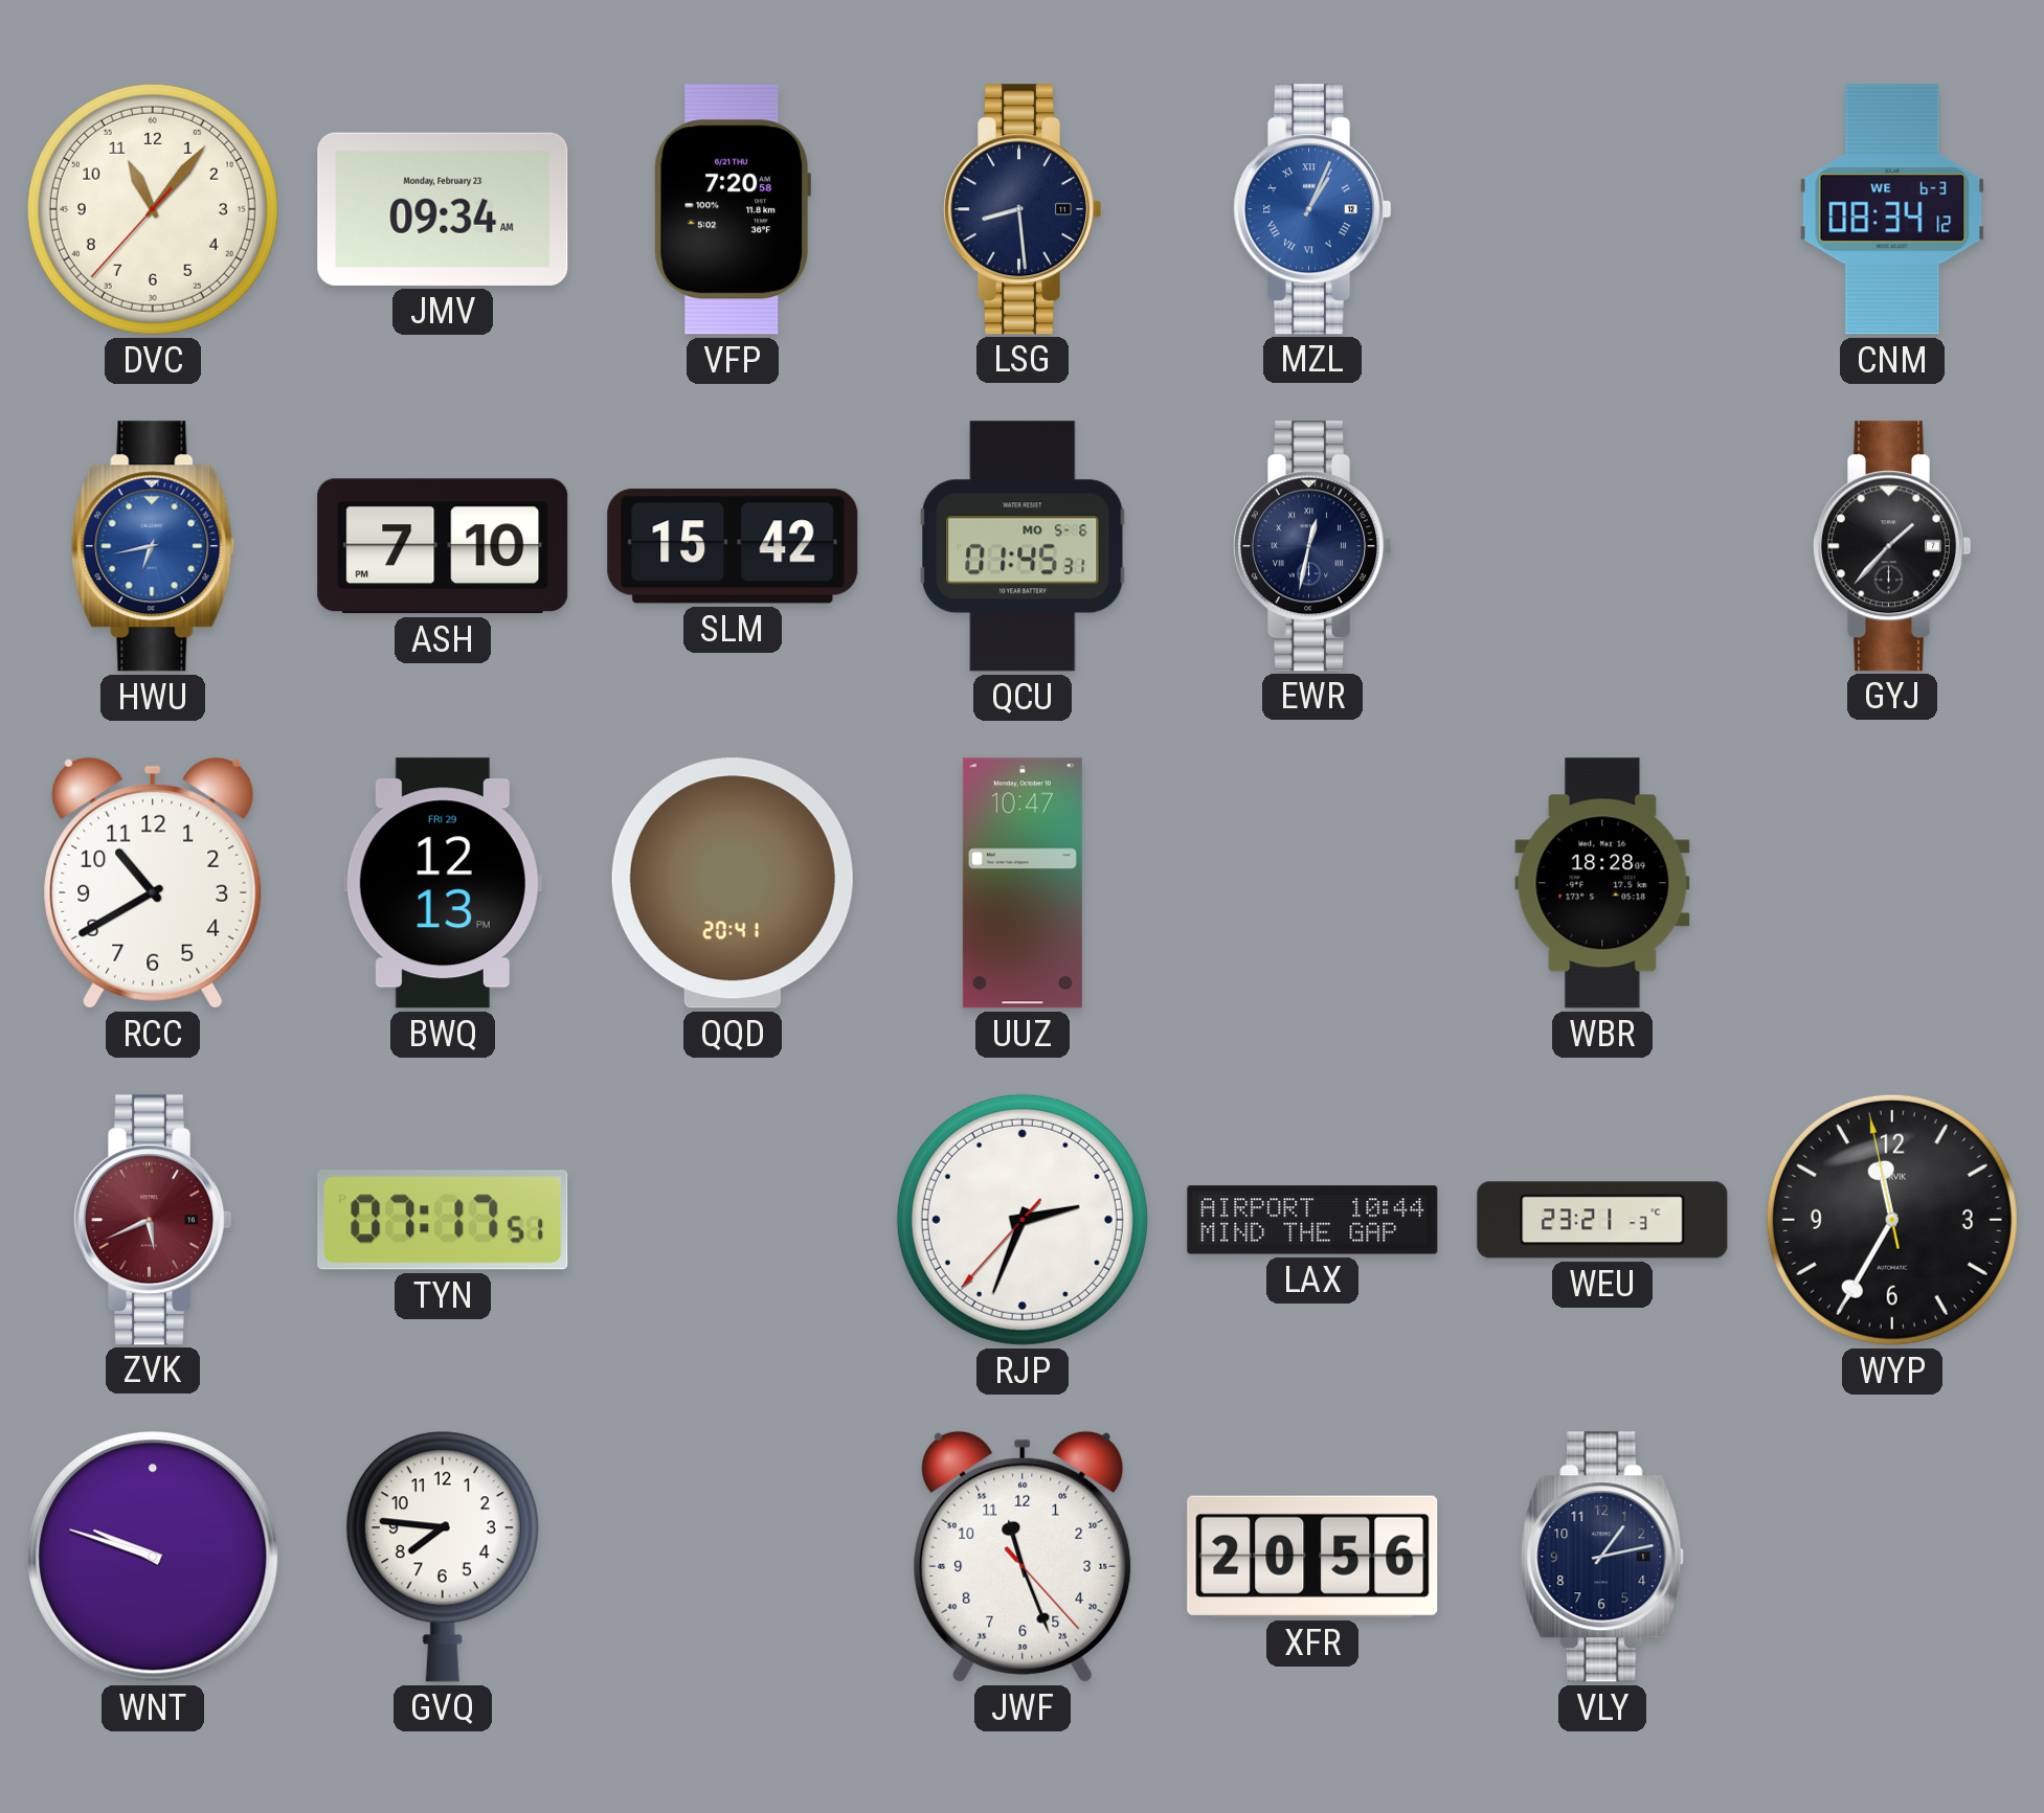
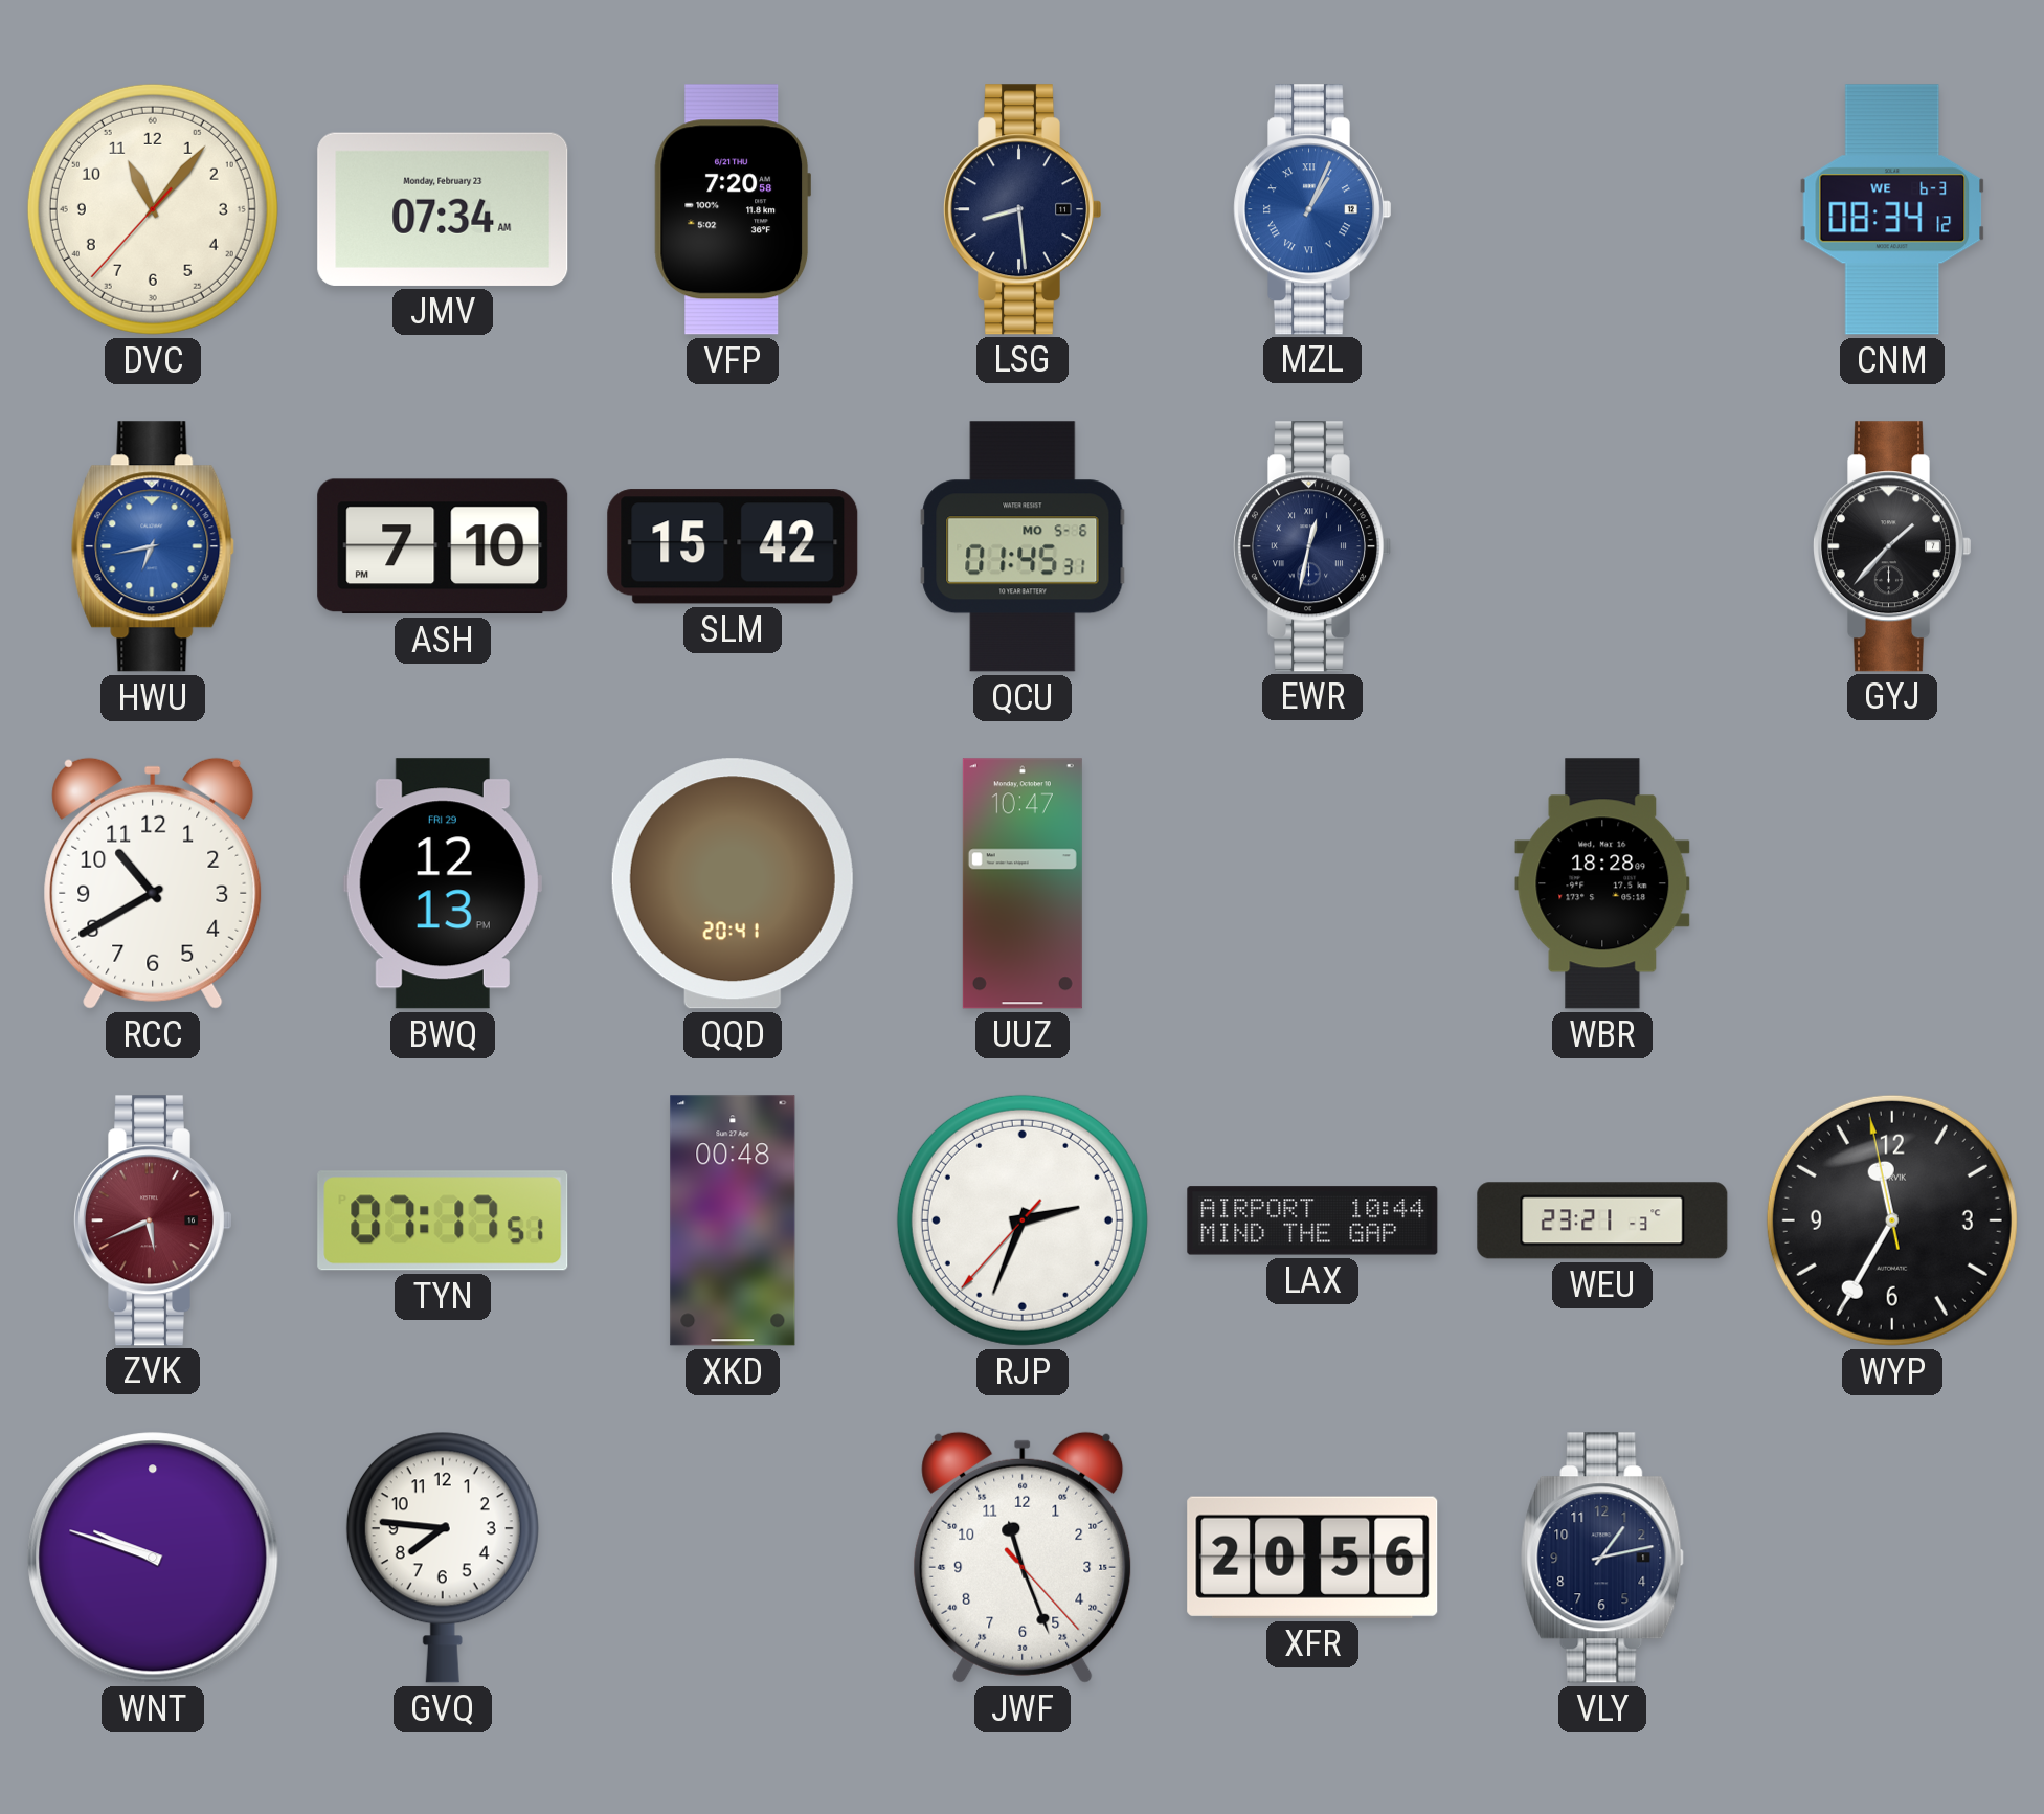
JMV: 09:34 -> 07:34
XKD: none -> 00:48
